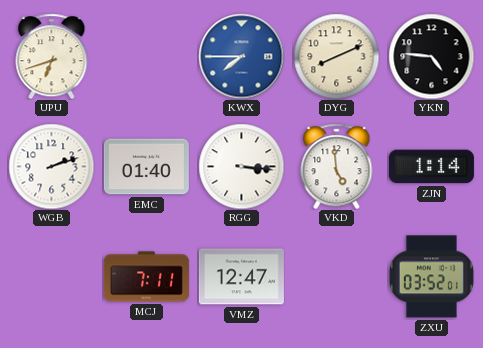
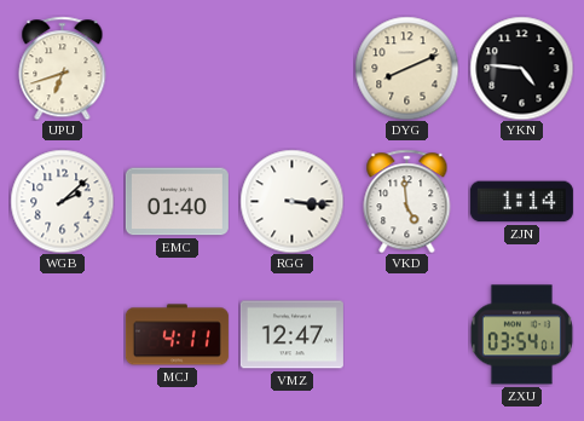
KWX: 7:45 -> none
WGB: 2:12 -> 2:08
MCJ: 7:11 -> 4:11
ZXU: 03:52 -> 03:54
